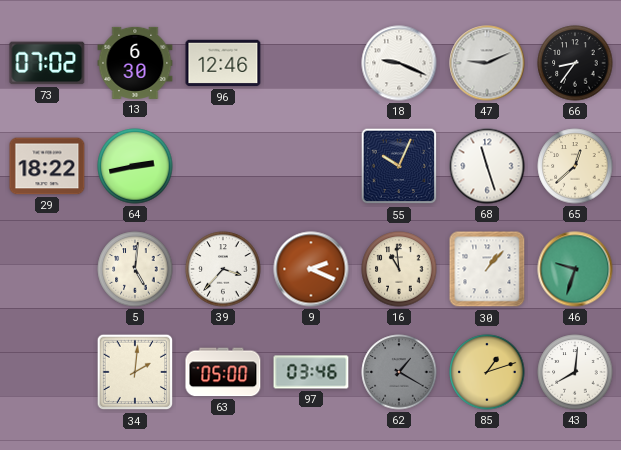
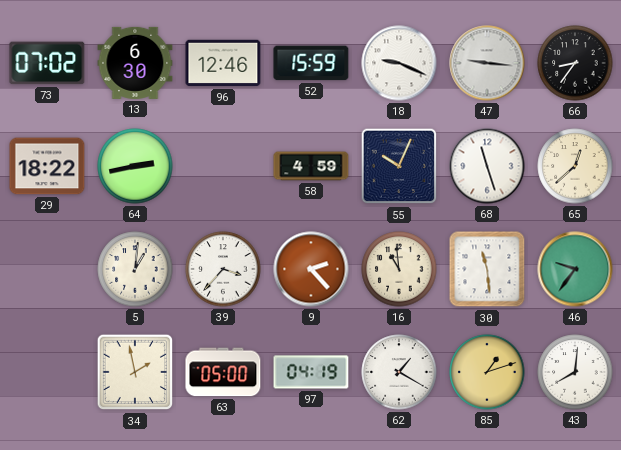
52: none -> 15:59
47: 9:11 -> 9:16
58: none -> 4:59
5: 5:01 -> 1:01
9: 2:19 -> 2:23
30: 1:07 -> 11:29
46: 9:33 -> 9:36
34: 2:01 -> 1:58
97: 03:46 -> 04:19
62 dial: grey -> white
